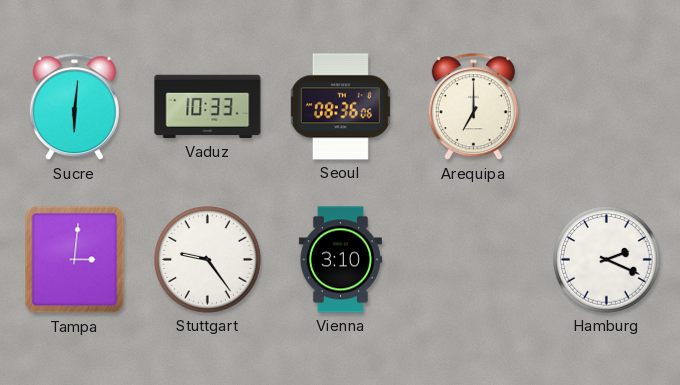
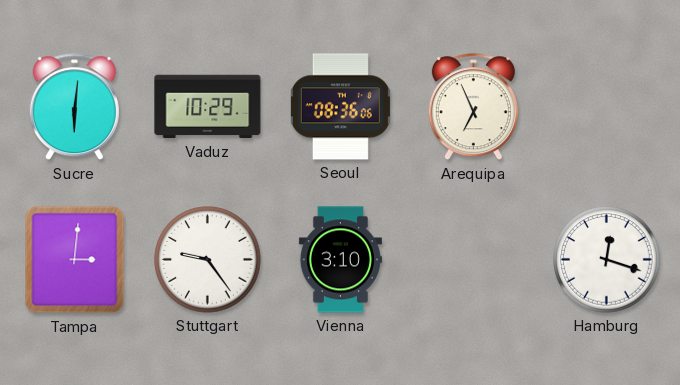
Vaduz: 10:33 -> 10:29
Arequipa: 7:00 -> 6:56
Hamburg: 2:19 -> 12:18
